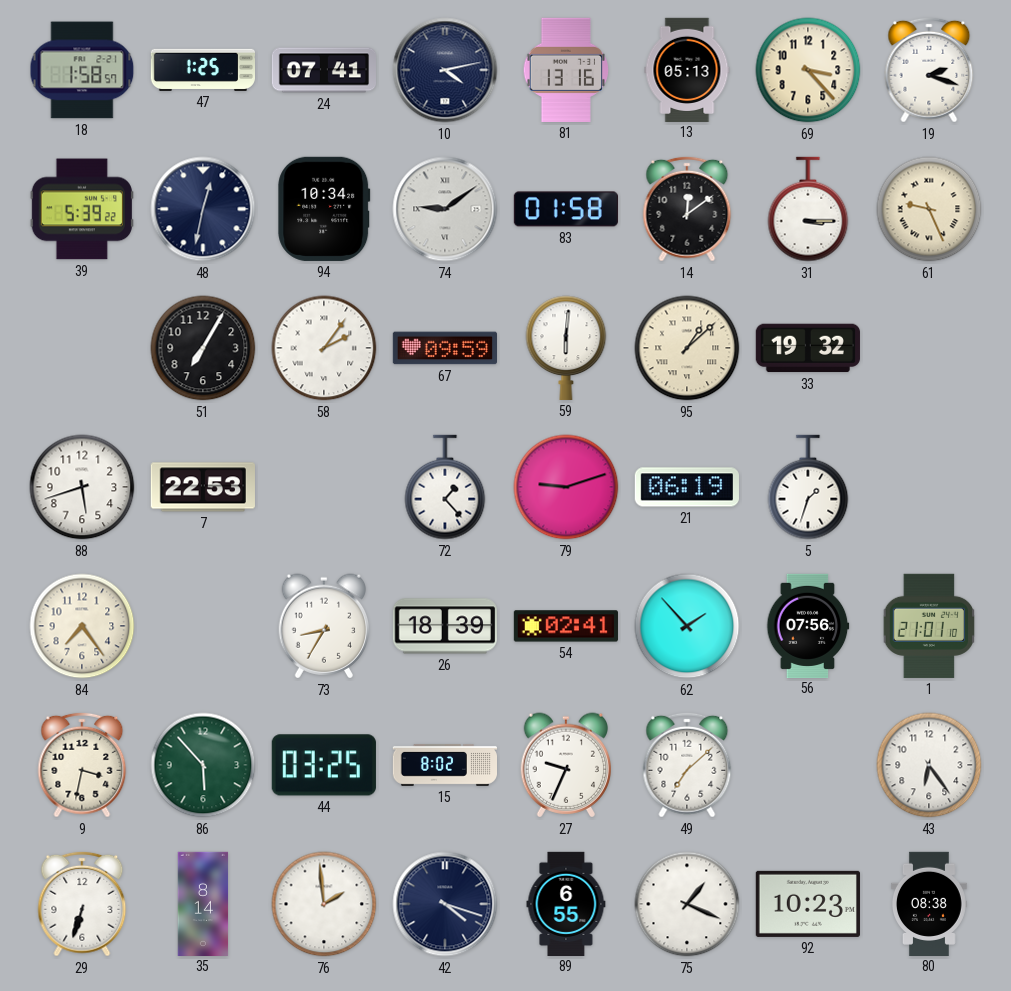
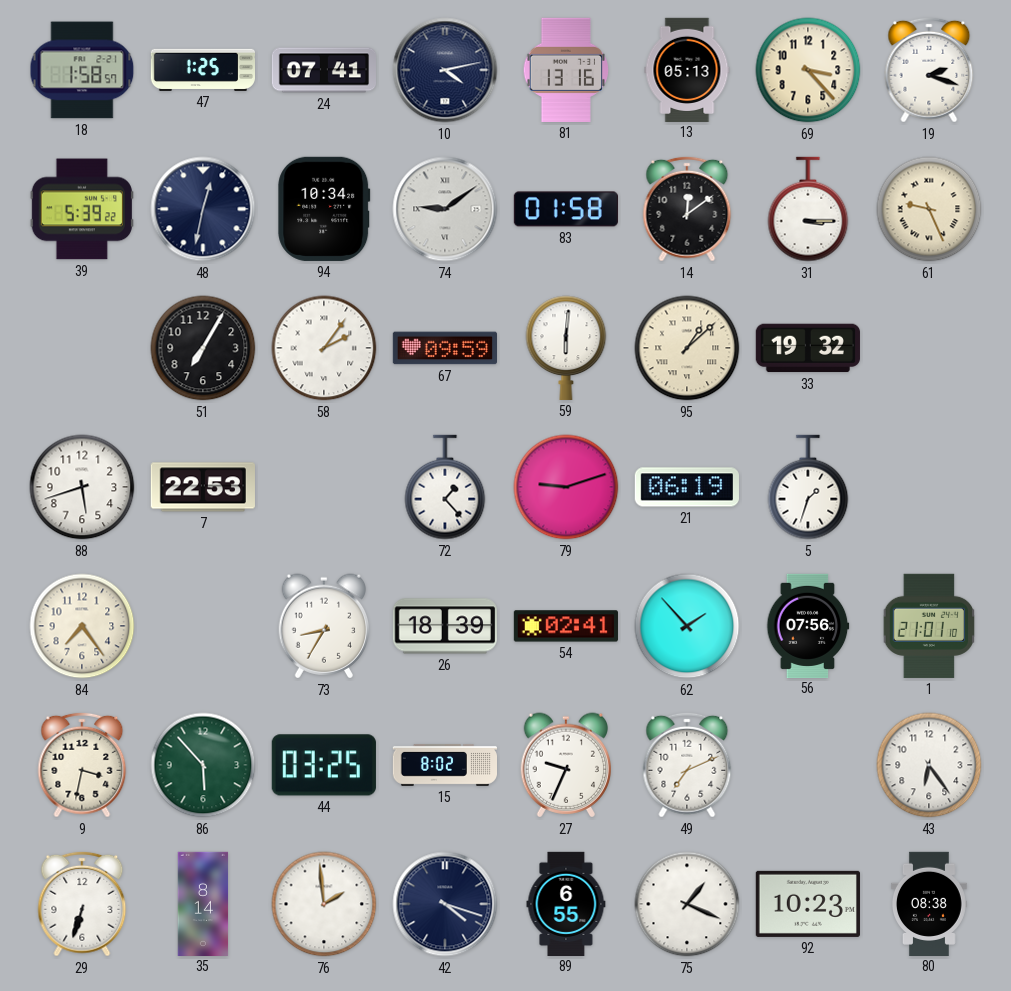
49: 7:08 -> 7:11
